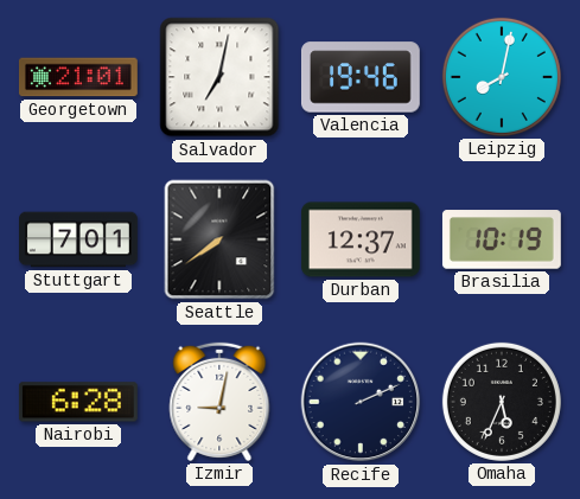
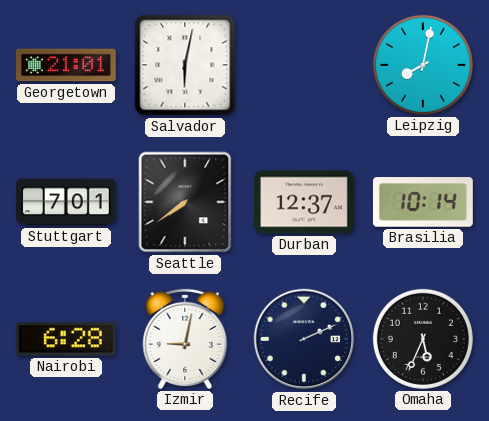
Salvador: 7:02 -> 6:02
Valencia: 19:46 -> none
Brasilia: 10:19 -> 10:14
